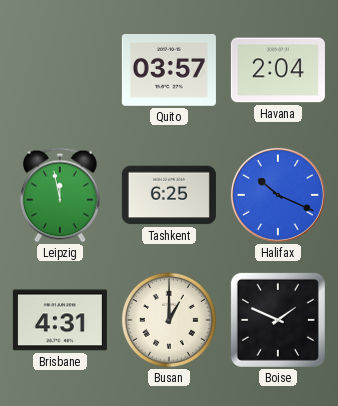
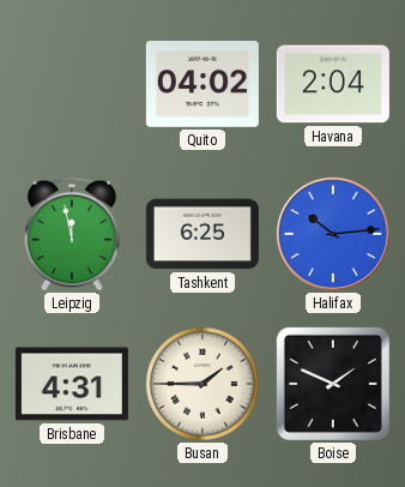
Quito: 03:57 -> 04:02
Halifax: 10:19 -> 10:14
Busan: 1:00 -> 1:45
